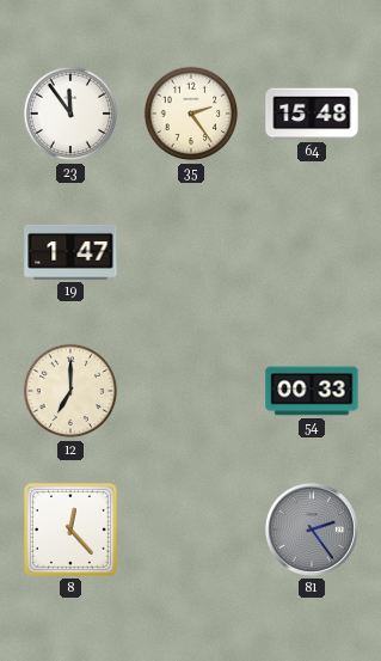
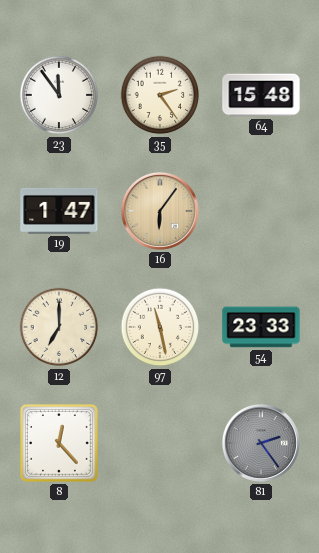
16: none -> 6:06
97: none -> 11:28
54: 00:33 -> 23:33
